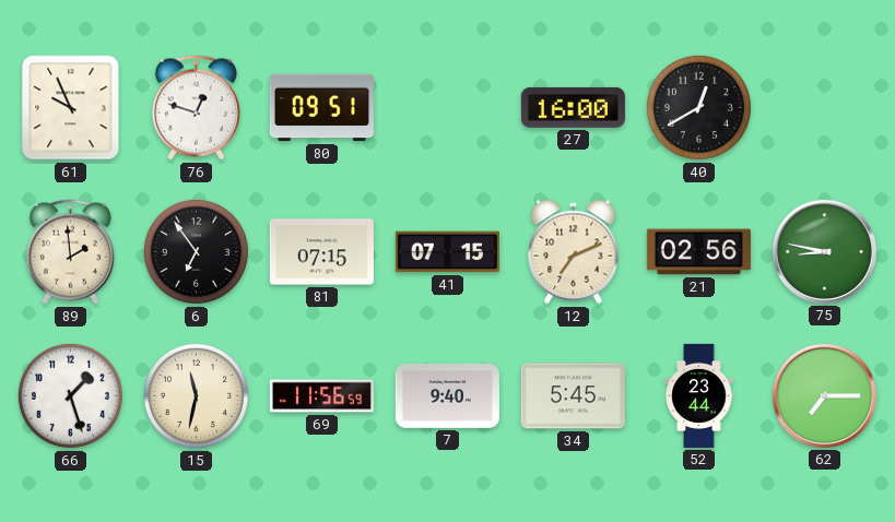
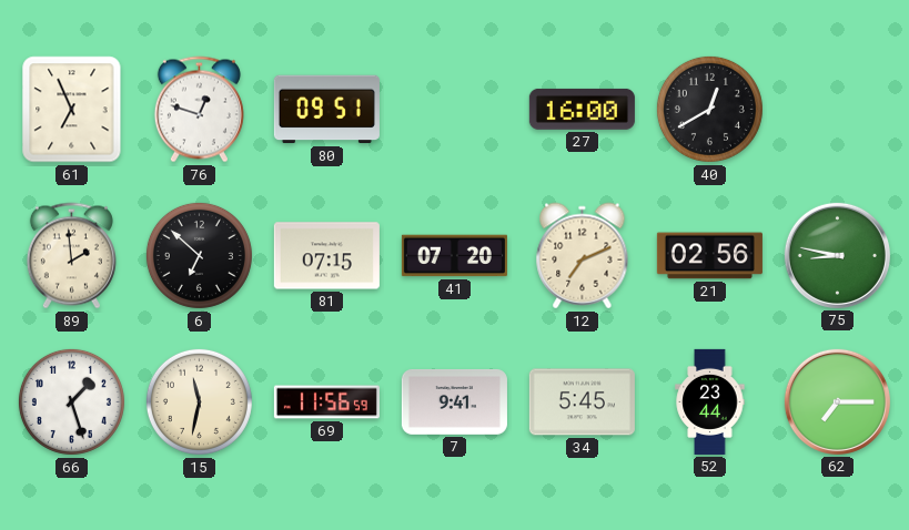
61: 9:56 -> 6:56
6: 6:54 -> 6:52
41: 07:15 -> 07:20
7: 9:40 -> 9:41
